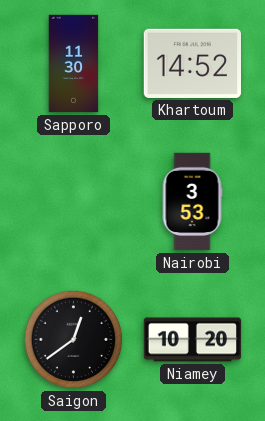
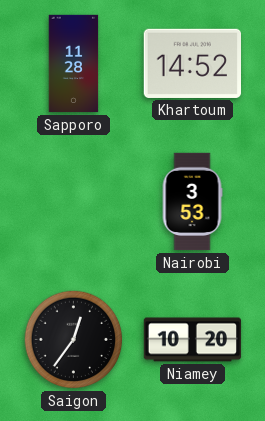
Sapporo: 11:30 -> 11:28
Saigon: 12:39 -> 12:36
